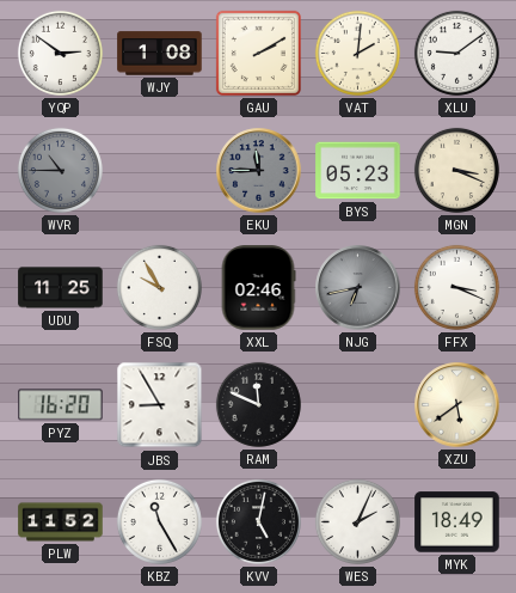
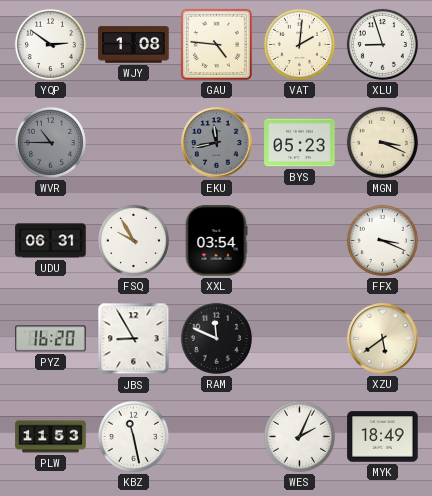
GAU: 2:10 -> 4:46
XLU: 9:09 -> 8:57
EKU: 11:45 -> 11:43
UDU: 11:25 -> 06:31
XXL: 02:46 -> 03:54
NJG: 6:43 -> none
PLW: 11:52 -> 11:53
KBZ: 11:25 -> 11:28
KVV: 5:02 -> none
